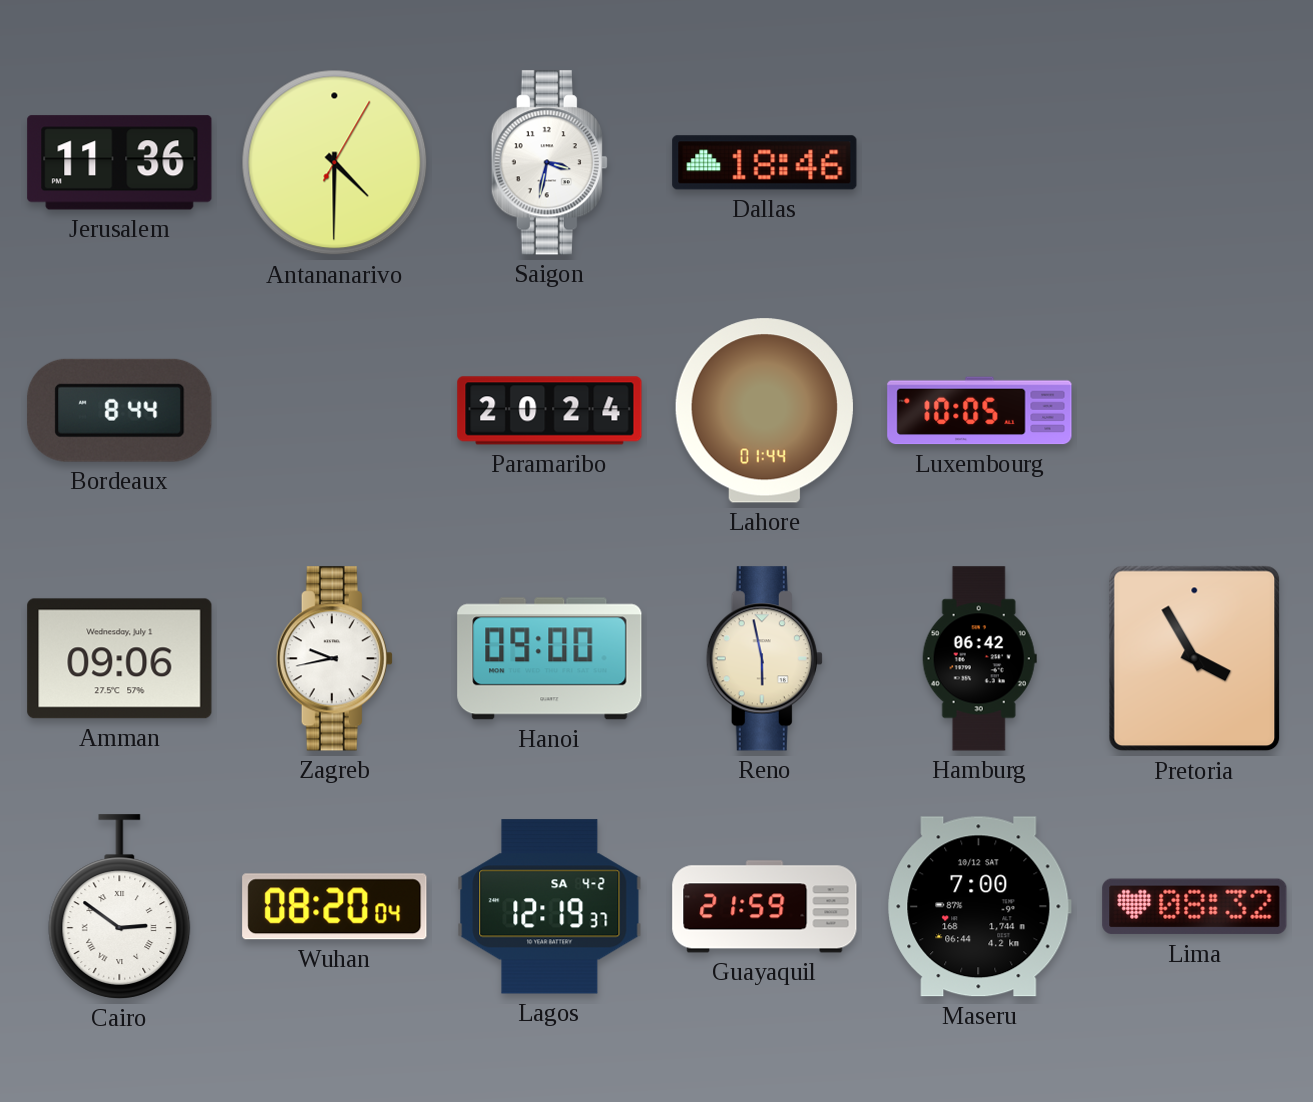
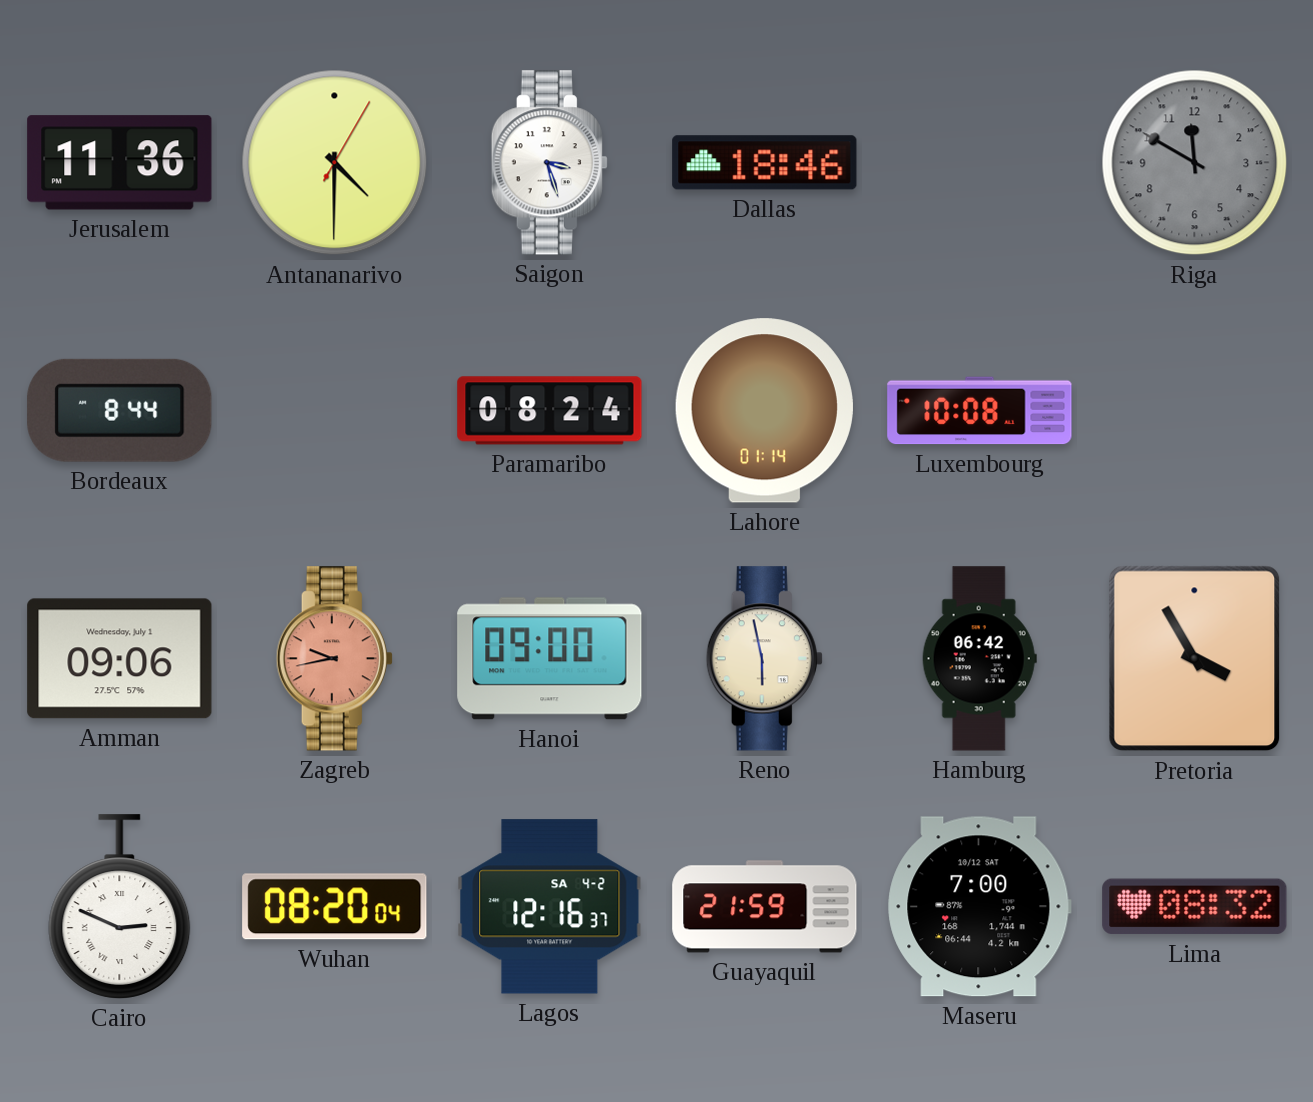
Saigon: 3:32 -> 3:27
Riga: none -> 11:50
Paramaribo: 20:24 -> 08:24
Lahore: 01:44 -> 01:14
Luxembourg: 10:05 -> 10:08
Zagreb dial: white -> salmon
Cairo: 2:51 -> 2:49
Lagos: 12:19 -> 12:16
